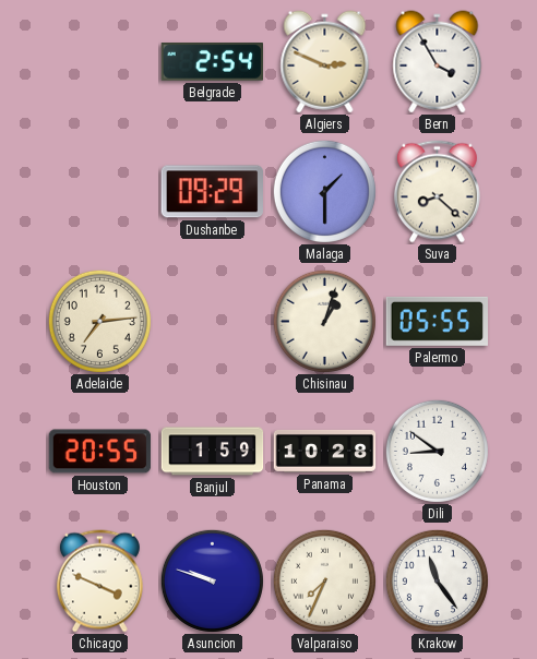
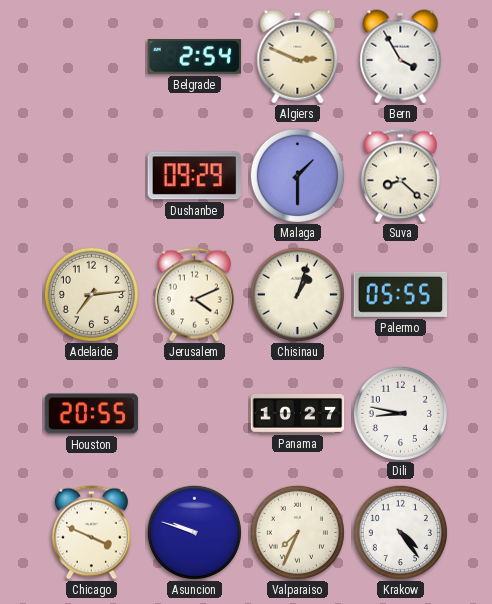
Jerusalem: none -> 4:11
Banjul: 1:59 -> none
Panama: 10:28 -> 10:27
Dili: 8:51 -> 8:47
Krakow: 11:24 -> 4:24
